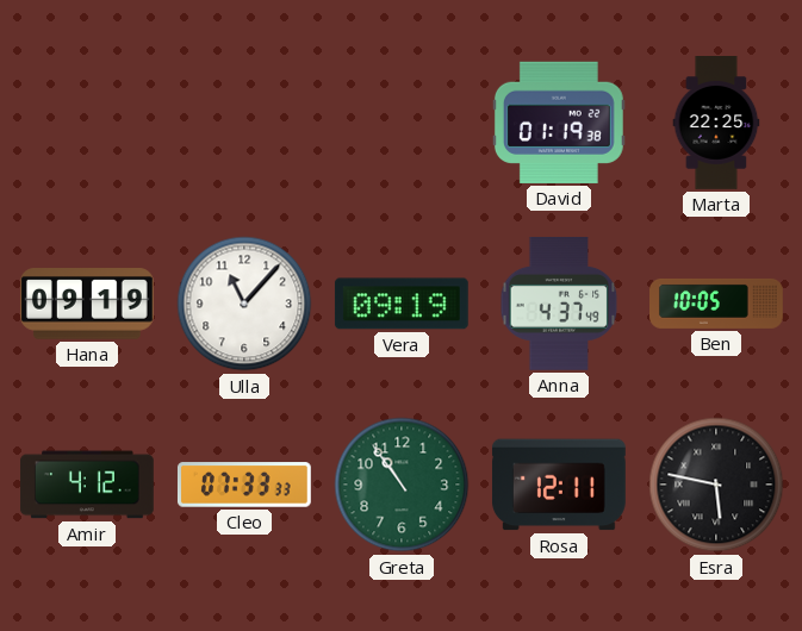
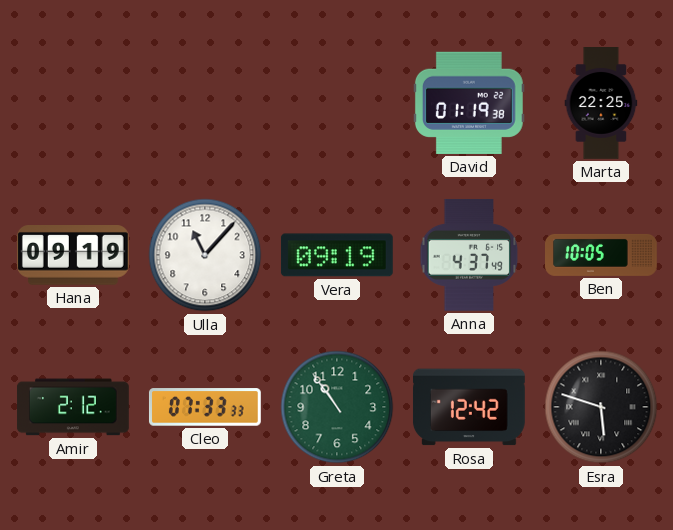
Amir: 4:12 -> 2:12
Rosa: 12:11 -> 12:42
Esra: 5:47 -> 5:48
